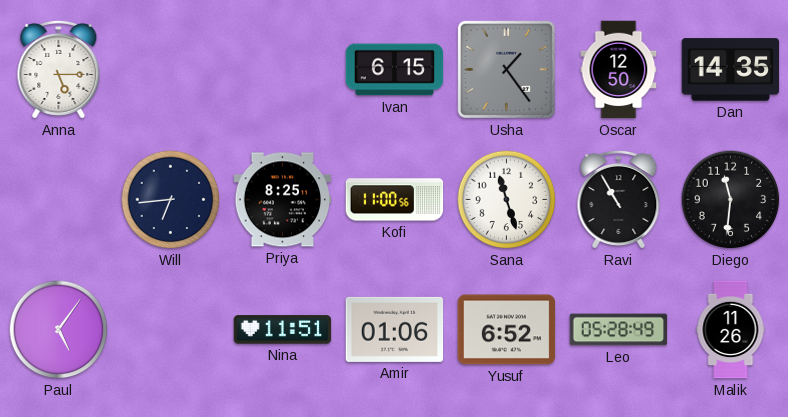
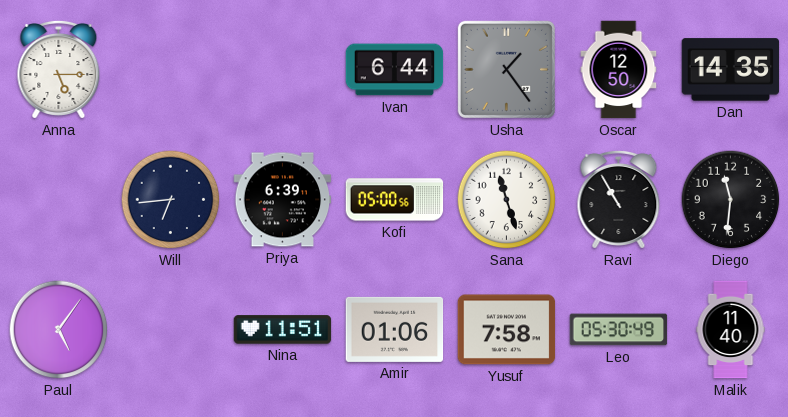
Ivan: 6:15 -> 6:44
Priya: 8:25 -> 6:39
Kofi: 11:00 -> 05:00
Yusuf: 6:52 -> 7:58
Leo: 05:28 -> 05:30
Malik: 11:26 -> 11:40
